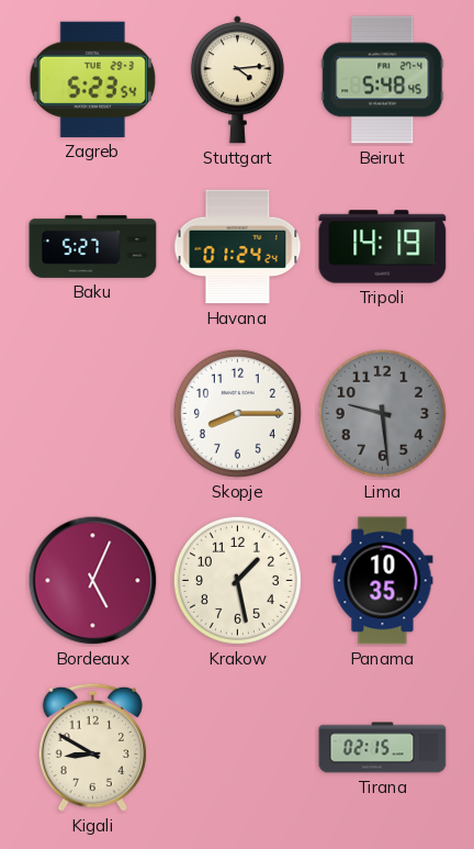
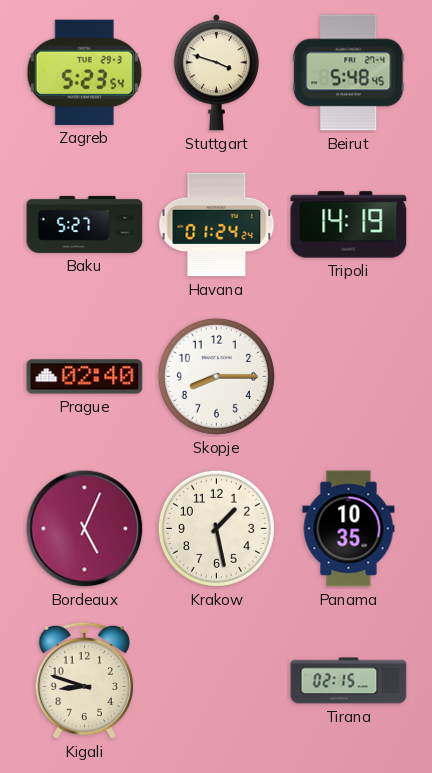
Stuttgart: 4:14 -> 3:48
Prague: none -> 02:40
Lima: 9:29 -> none
Kigali: 8:50 -> 8:48
